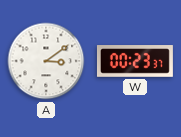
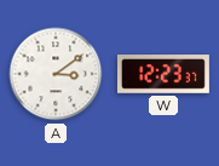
W: 00:23 -> 12:23
